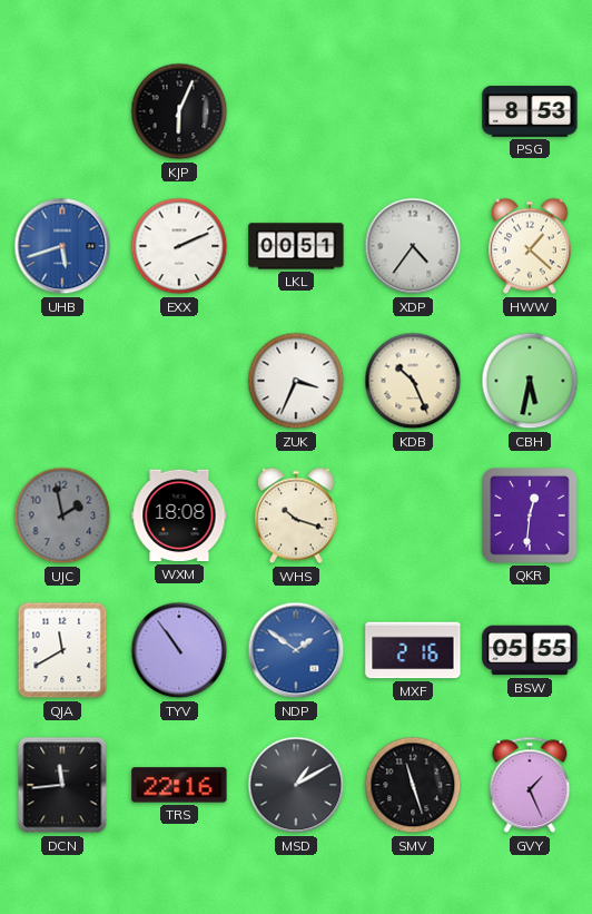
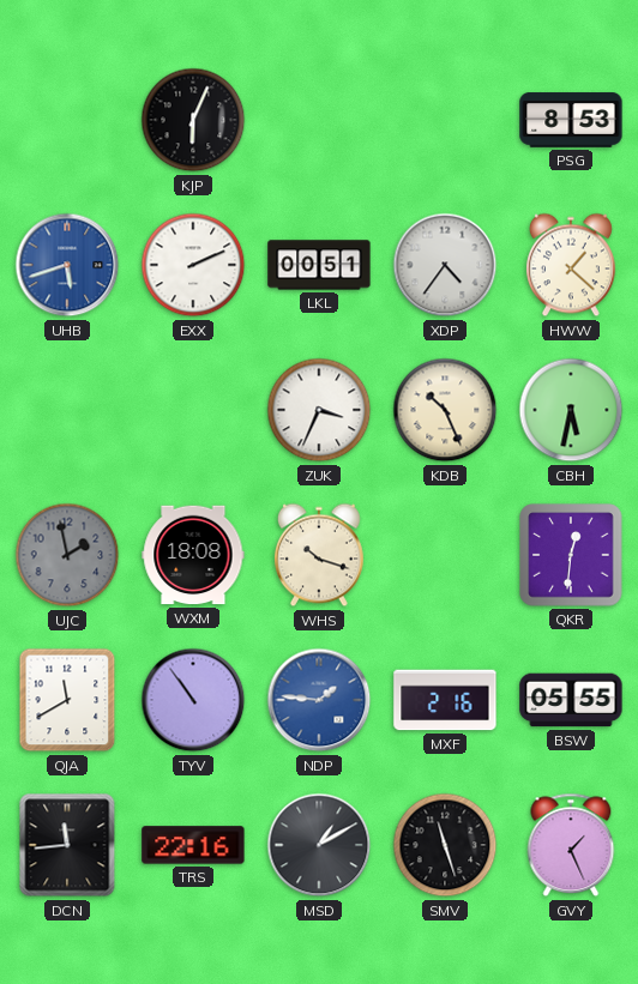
NDP: 1:51 -> 1:46
